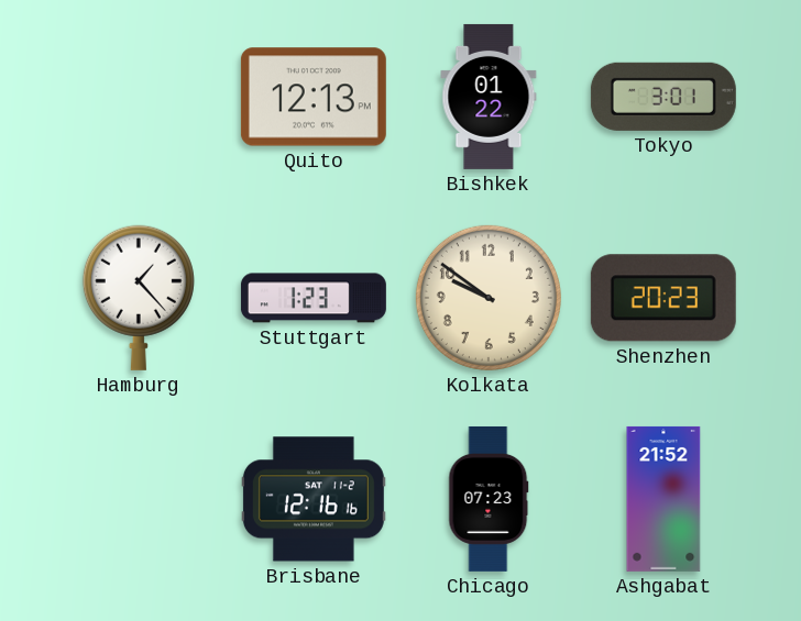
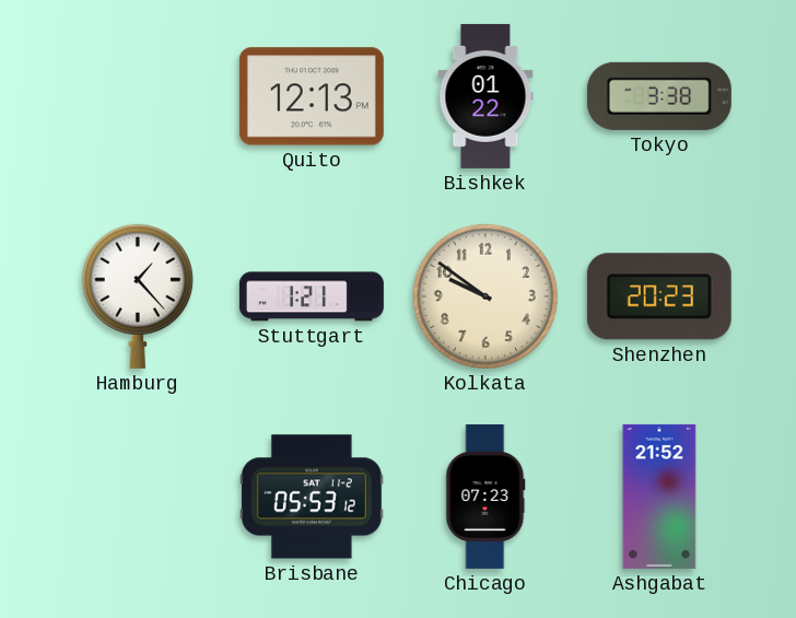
Tokyo: 3:01 -> 3:38
Stuttgart: 1:23 -> 1:21
Brisbane: 12:16 -> 05:53
